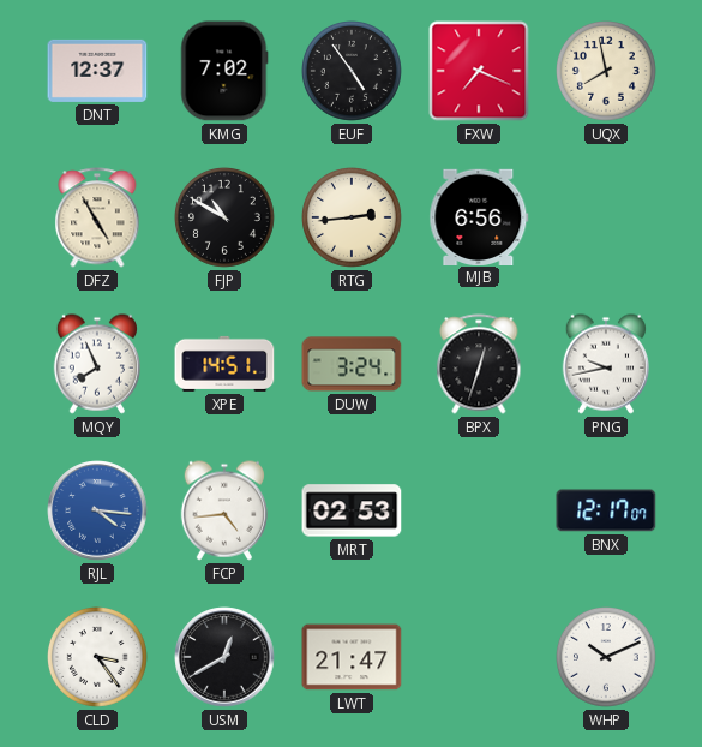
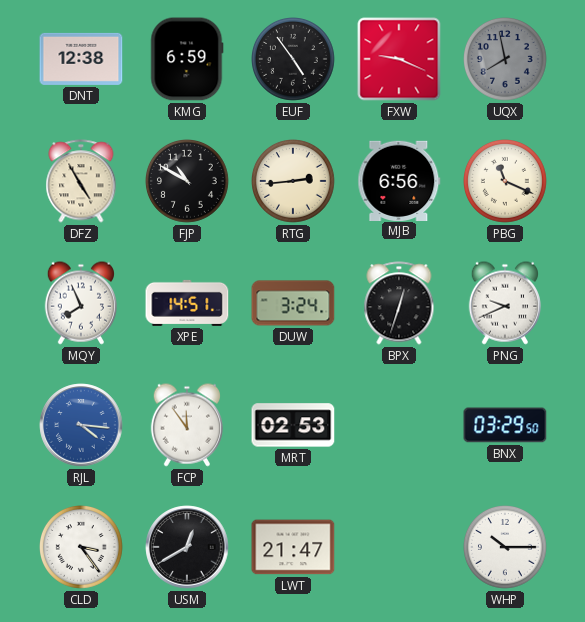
DNT: 12:37 -> 12:38
KMG: 7:02 -> 6:59
FXW: 7:19 -> 9:19
UQX dial: cream -> grey
PBG: none -> 11:19
PNG: 9:43 -> 9:41
FCP: 4:44 -> 11:54
BNX: 12:17 -> 03:29
WHP: 10:11 -> 10:15
